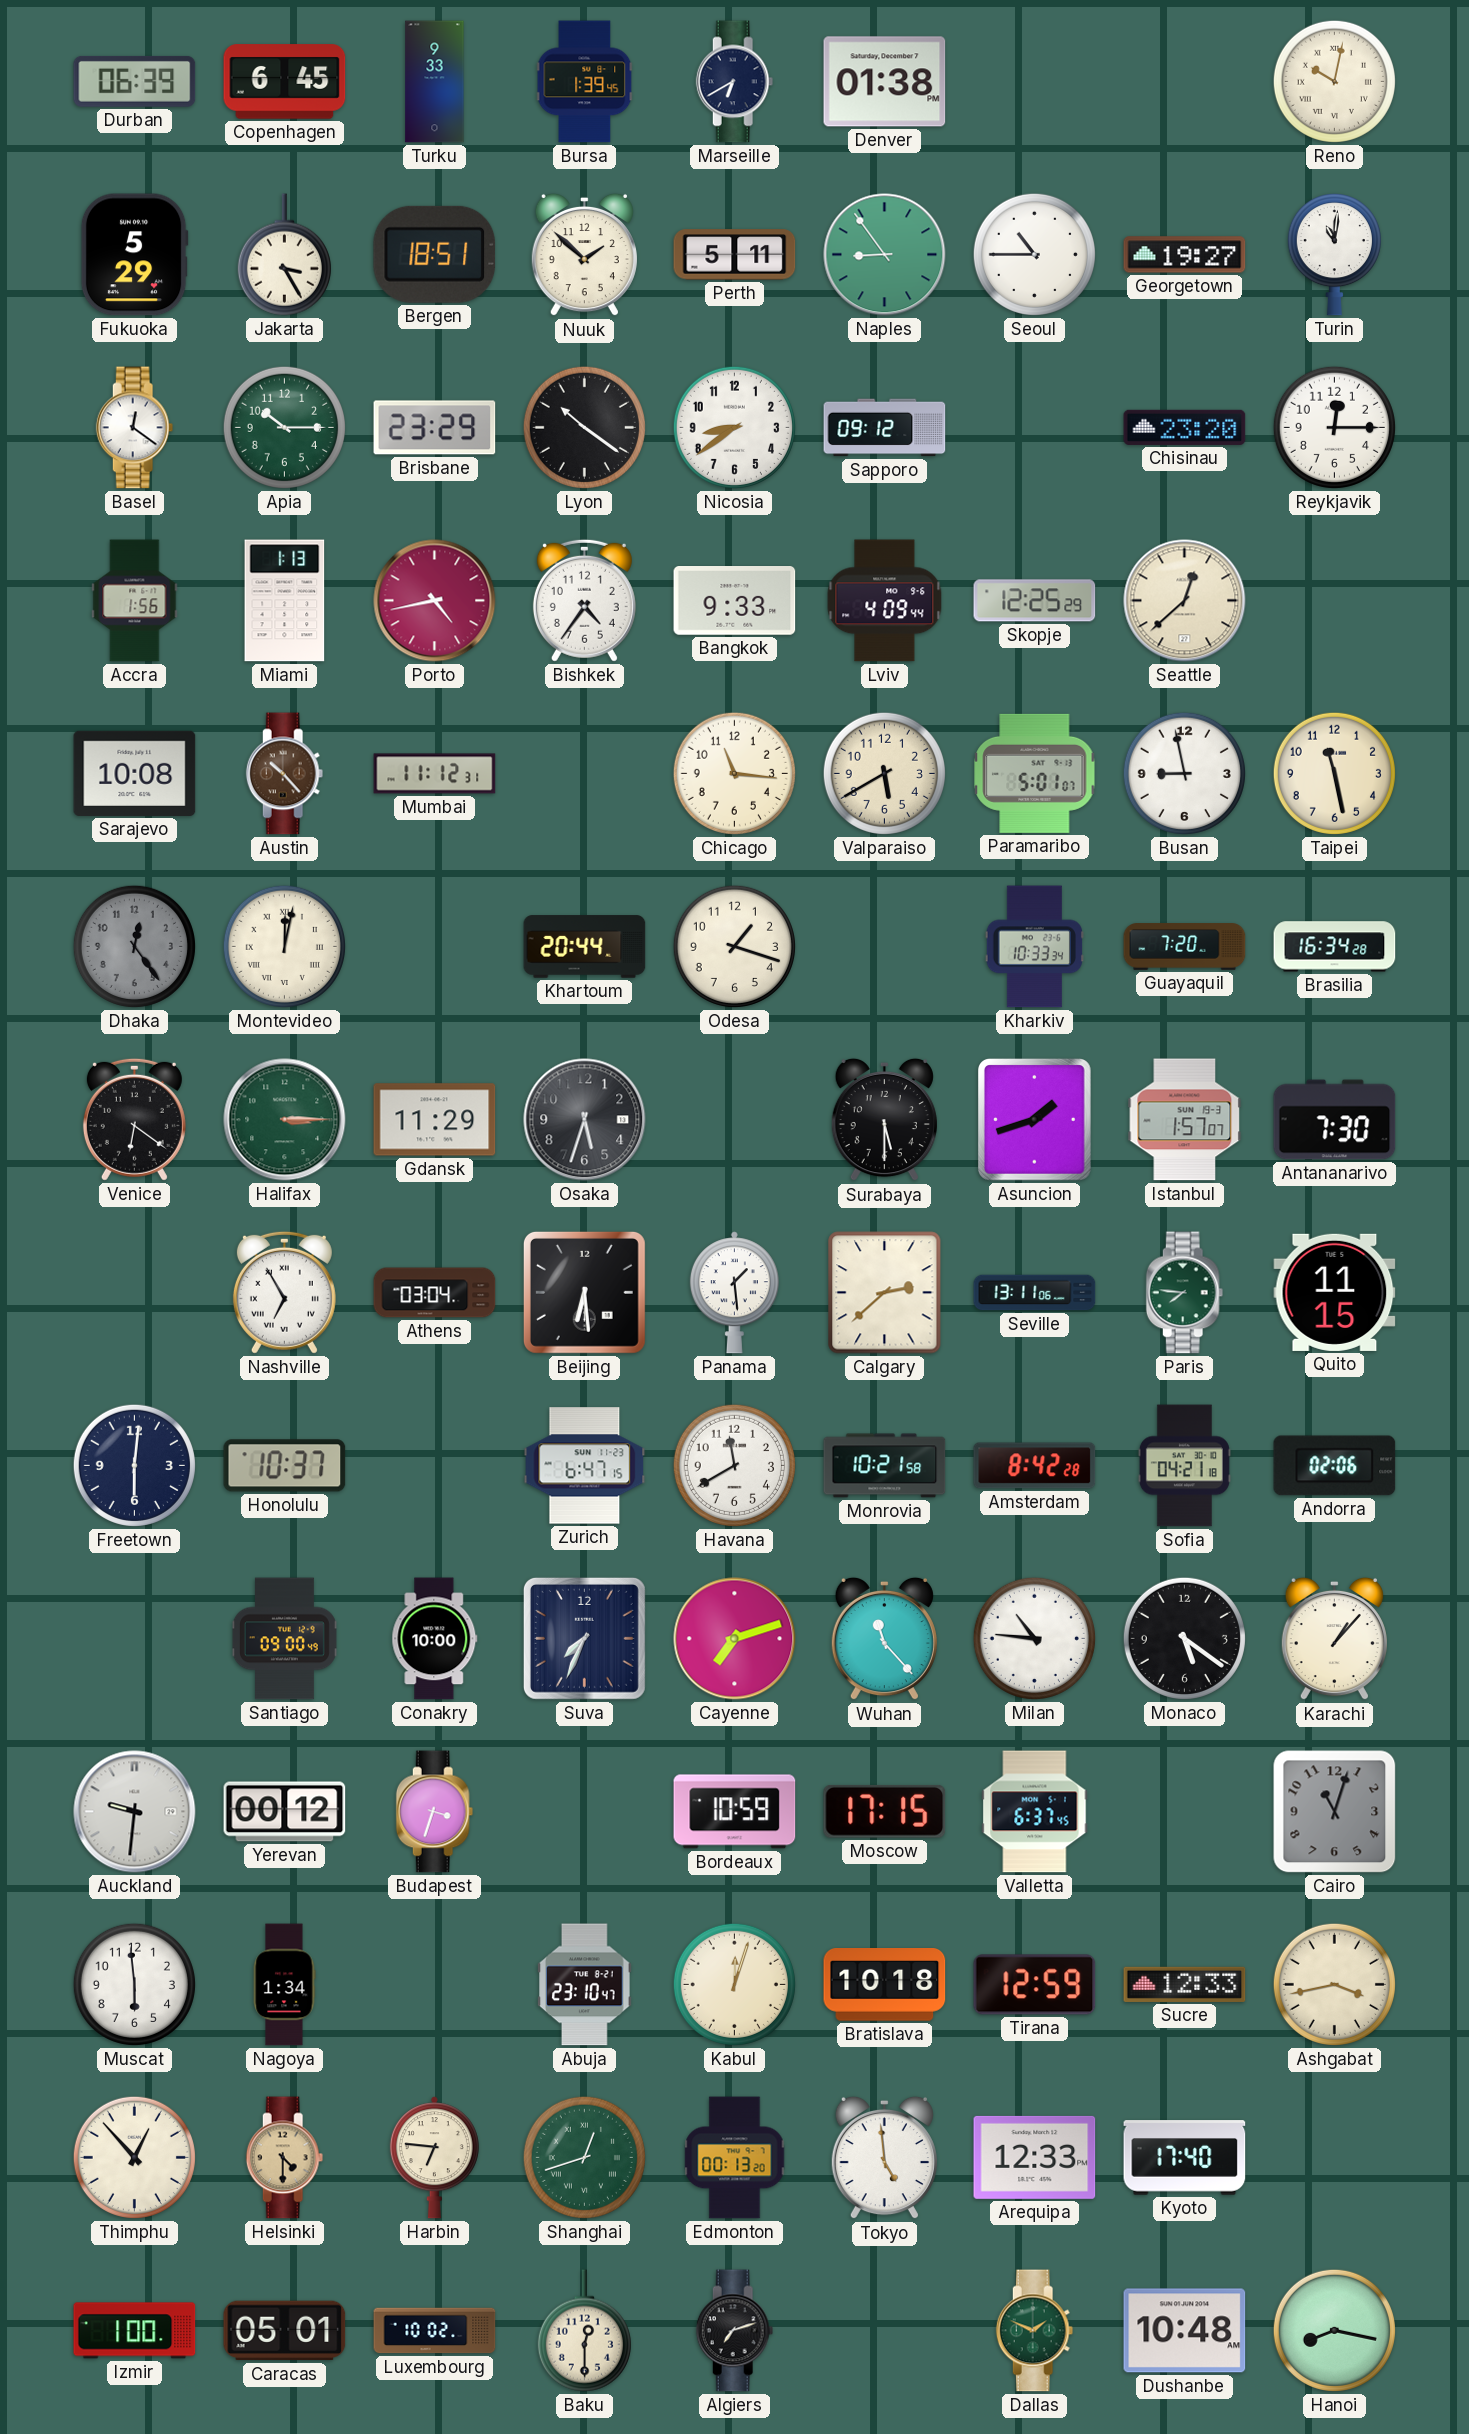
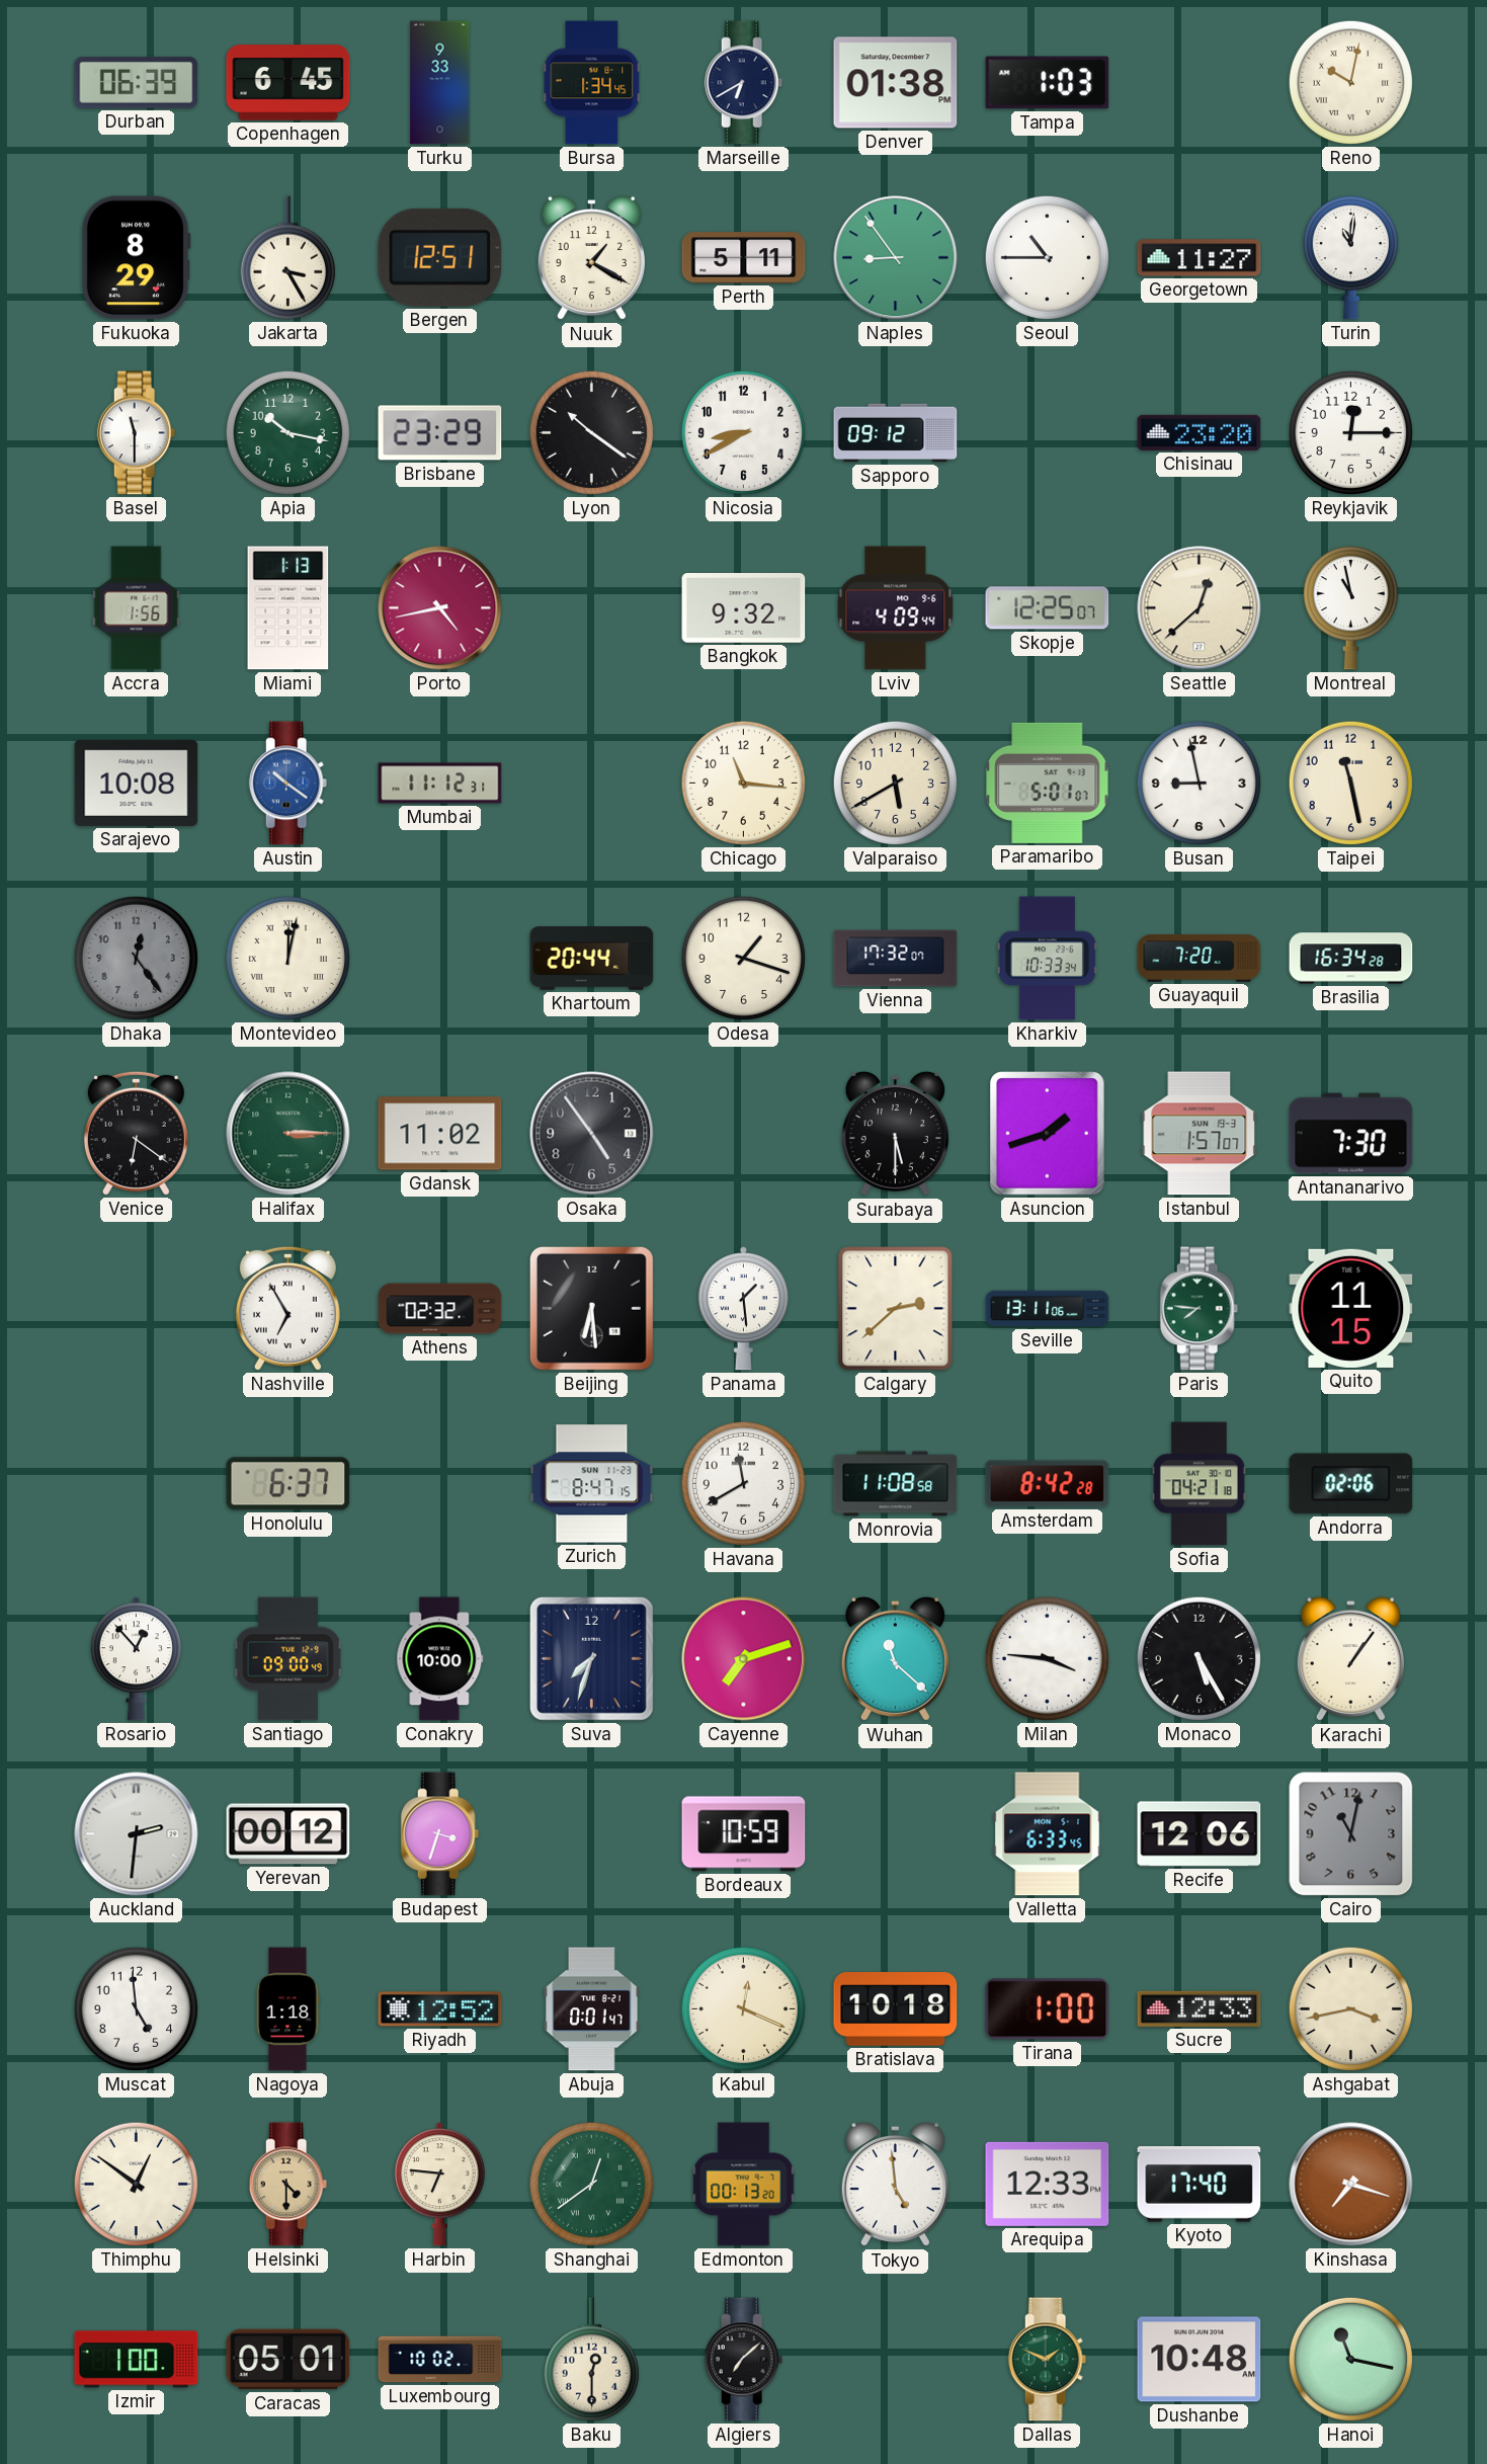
Bursa: 1:39 -> 1:34
Tampa: none -> 1:03
Fukuoka: 5:29 -> 8:29
Bergen: 18:51 -> 12:51
Nuuk: 1:52 -> 1:20
Georgetown: 19:27 -> 11:27
Basel: 12:21 -> 11:30
Apia: 10:15 -> 10:17
Nicosia: 8:39 -> 8:40
Bishkek: 4:36 -> none
Bangkok: 9:33 -> 9:32
Skopje: 12:25:29 -> 12:25:07
Montreal: none -> 10:58
Austin: 10:23 -> 10:21
Austin dial: brown -> blue
Vienna: none -> 17:32
Gdansk: 11:29 -> 11:02
Osaka: 5:33 -> 4:54
Athens: 03:04 -> 02:32
Freetown: 6:01 -> none
Honolulu: 10:37 -> 6:37
Zurich: 6:47 -> 8:47
Monrovia: 10:21 -> 11:08
Rosario: none -> 12:53
Suva: 7:34 -> 7:33
Wuhan: 11:23 -> 11:22
Milan: 10:46 -> 3:46
Monaco: 5:21 -> 5:25
Karachi: 1:07 -> 1:06
Auckland: 9:31 -> 2:31
Moscow: 17:15 -> none
Valletta: 6:37 -> 6:33
Recife: none -> 12:06
Cairo: 11:03 -> 11:02
Muscat: 5:59 -> 4:59
Nagoya: 1:34 -> 1:18
Riyadh: none -> 12:52
Abuja: 23:10 -> 0:01
Kabul: 12:03 -> 12:19
Tirana: 12:59 -> 1:00
Thimphu: 12:53 -> 12:51
Shanghai: 12:42 -> 12:39
Kinshasa: none -> 7:18
Algiers: 7:12 -> 7:08
Hanoi: 8:17 -> 11:17
